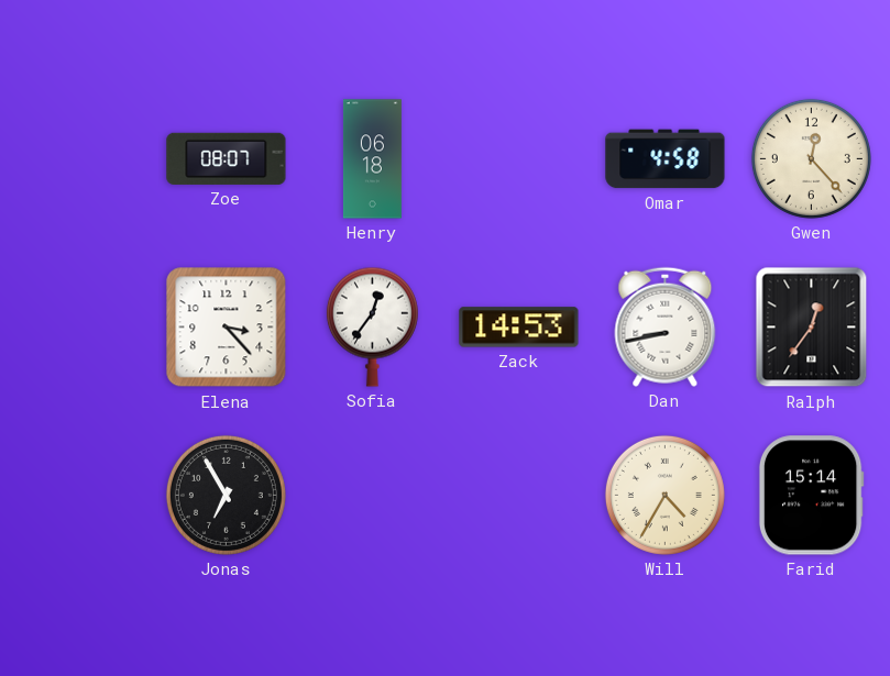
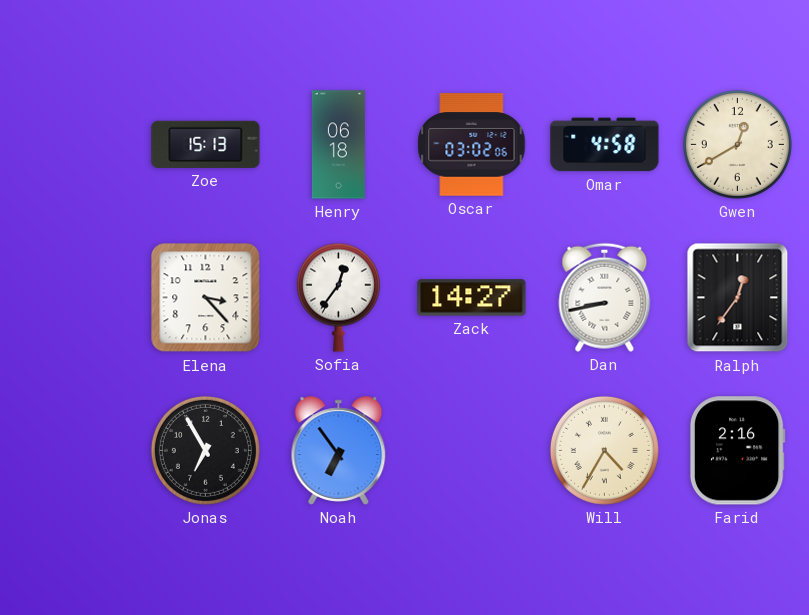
Zoe: 08:07 -> 15:13
Oscar: none -> 03:02
Gwen: 12:23 -> 12:40
Zack: 14:53 -> 14:27
Noah: none -> 6:54
Farid: 15:14 -> 2:16
